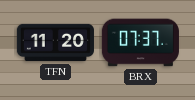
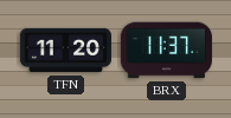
BRX: 07:37 -> 11:37
